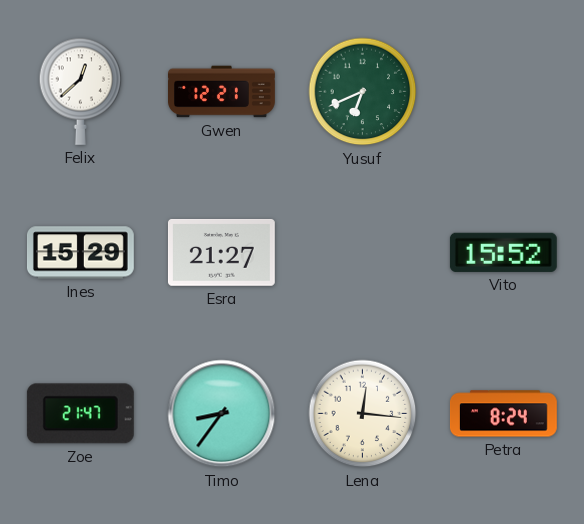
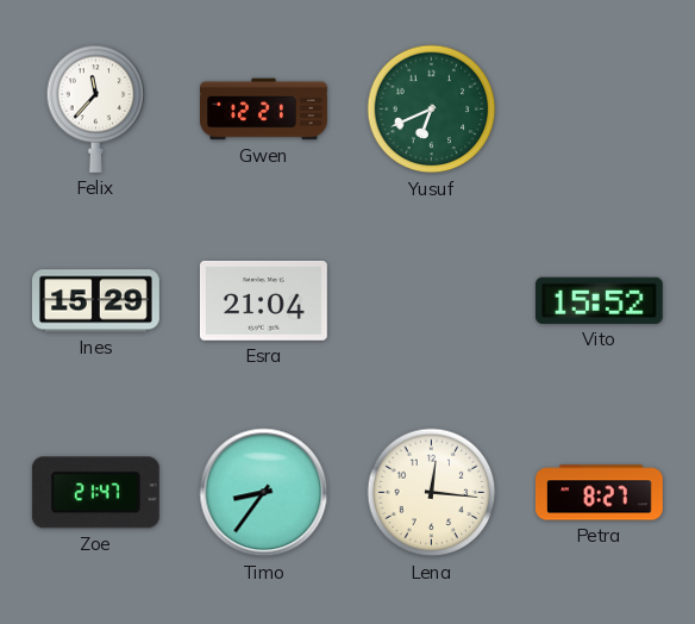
Felix: 12:38 -> 11:37
Esra: 21:27 -> 21:04
Petra: 8:24 -> 8:27
